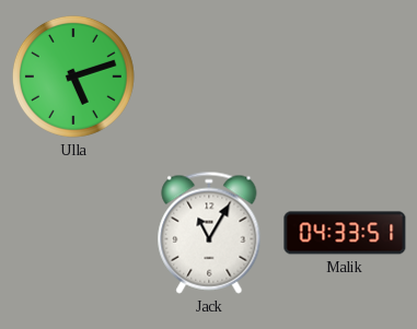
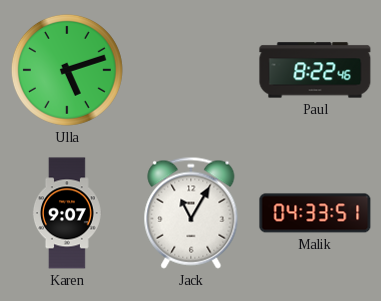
Paul: none -> 8:22
Karen: none -> 9:07
